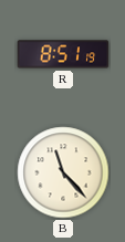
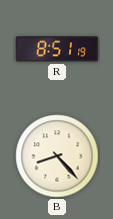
B: 11:23 -> 8:23
